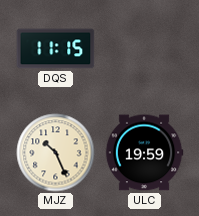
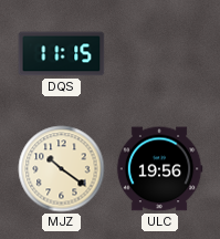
MJZ: 10:26 -> 10:21
ULC: 19:59 -> 19:56
